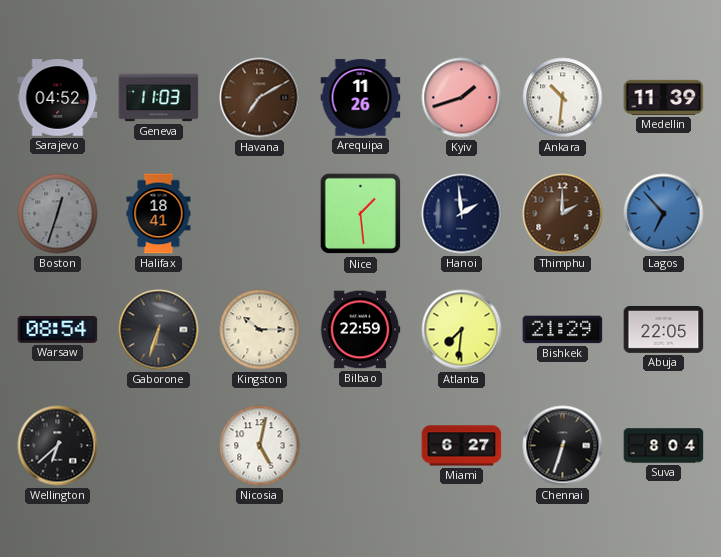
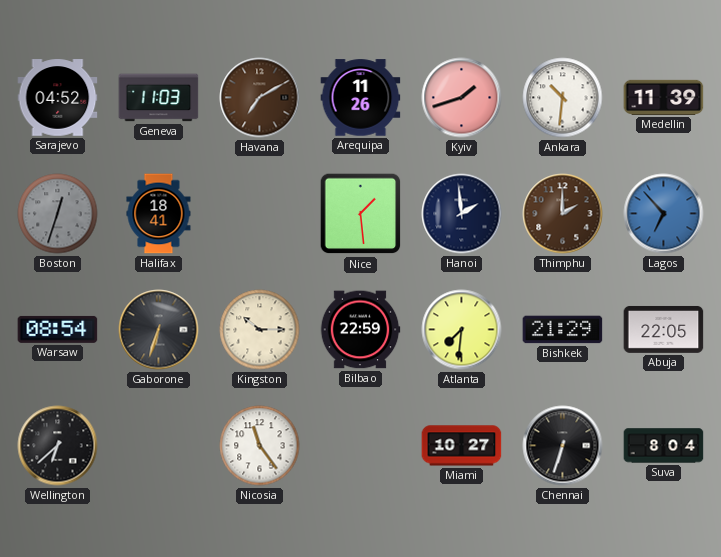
Nicosia: 5:02 -> 11:24
Miami: 6:27 -> 10:27
